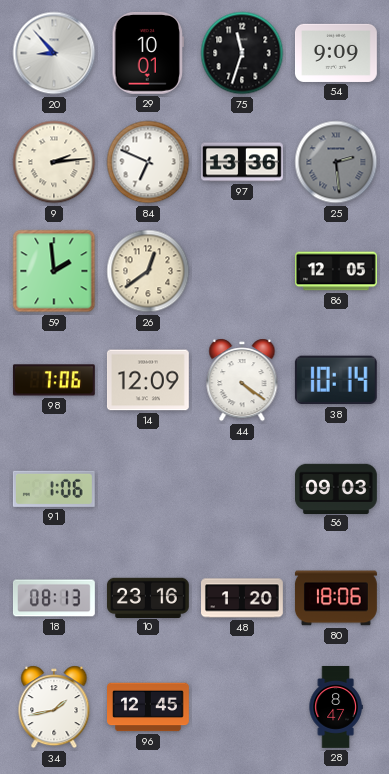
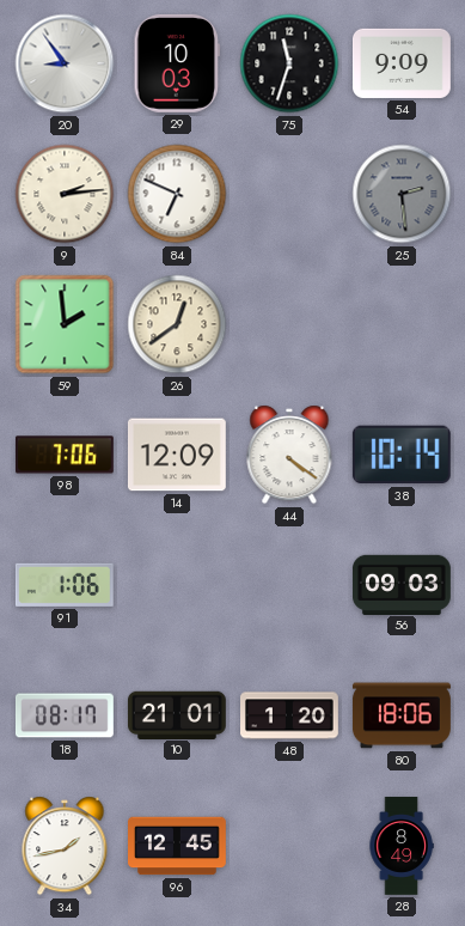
20: 8:53 -> 8:54
29: 10:01 -> 10:03
97: 13:36 -> none
86: 12:05 -> none
18: 08:13 -> 08:17
10: 23:16 -> 21:01
28: 8:47 -> 8:49
